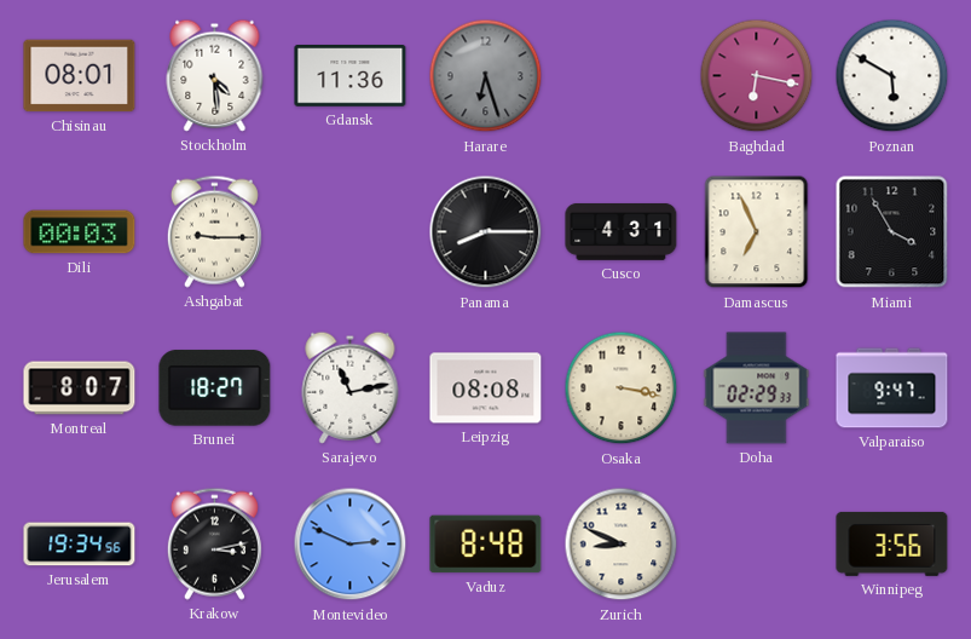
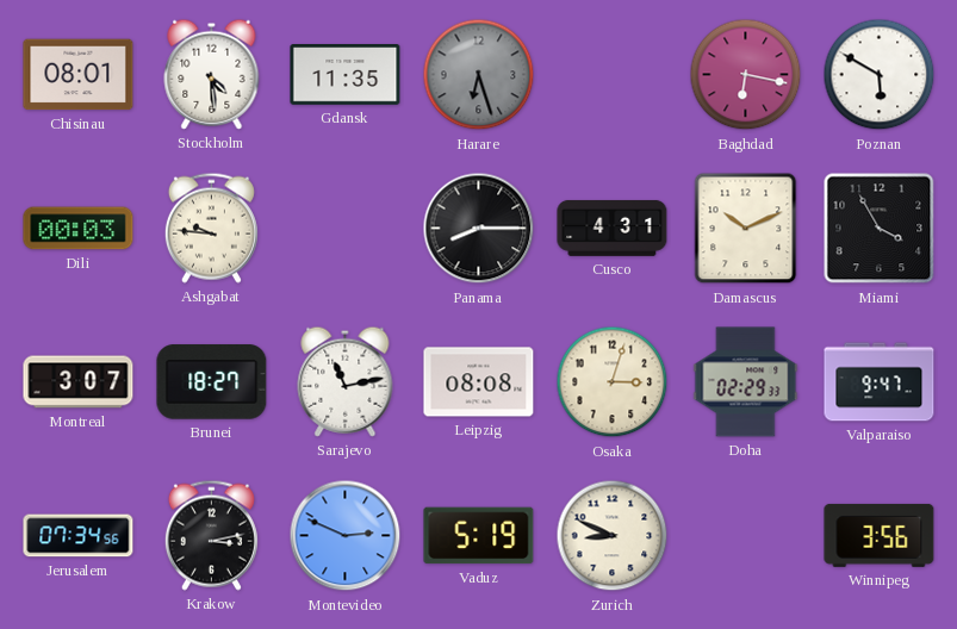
Gdansk: 11:36 -> 11:35
Ashgabat: 9:15 -> 9:46
Damascus: 6:56 -> 10:11
Montreal: 8:07 -> 3:07
Osaka: 3:17 -> 3:03
Jerusalem: 19:34 -> 07:34
Vaduz: 8:48 -> 5:19
